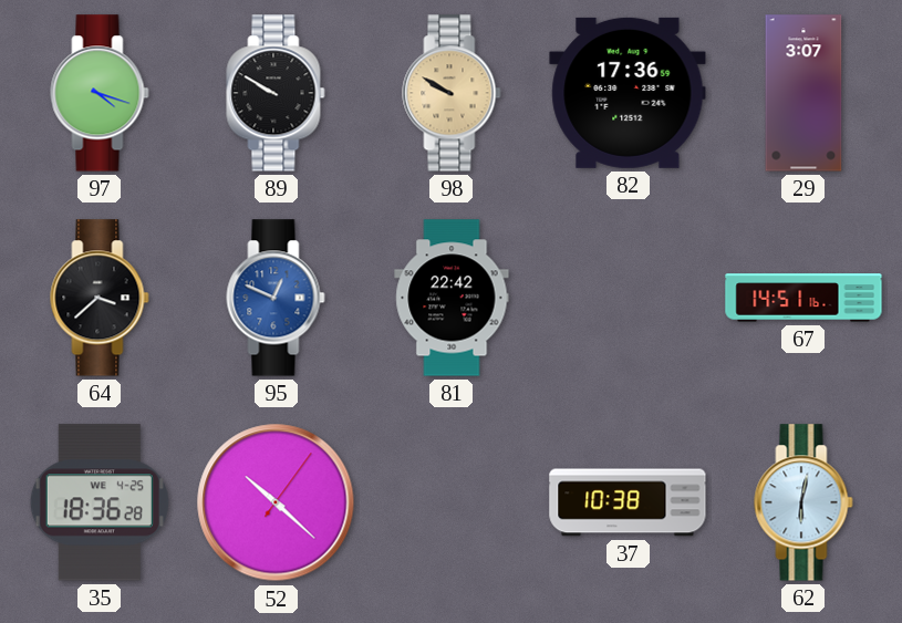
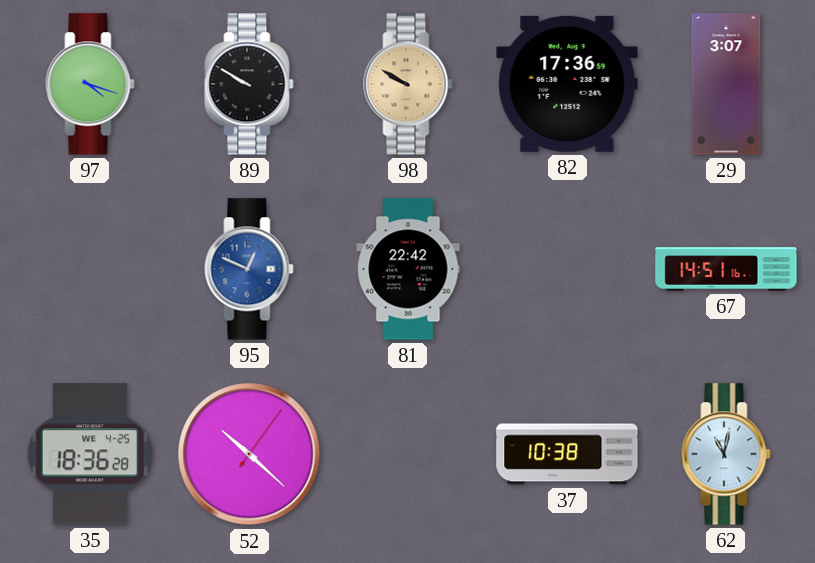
64: 3:38 -> none
62: 6:02 -> 11:02
